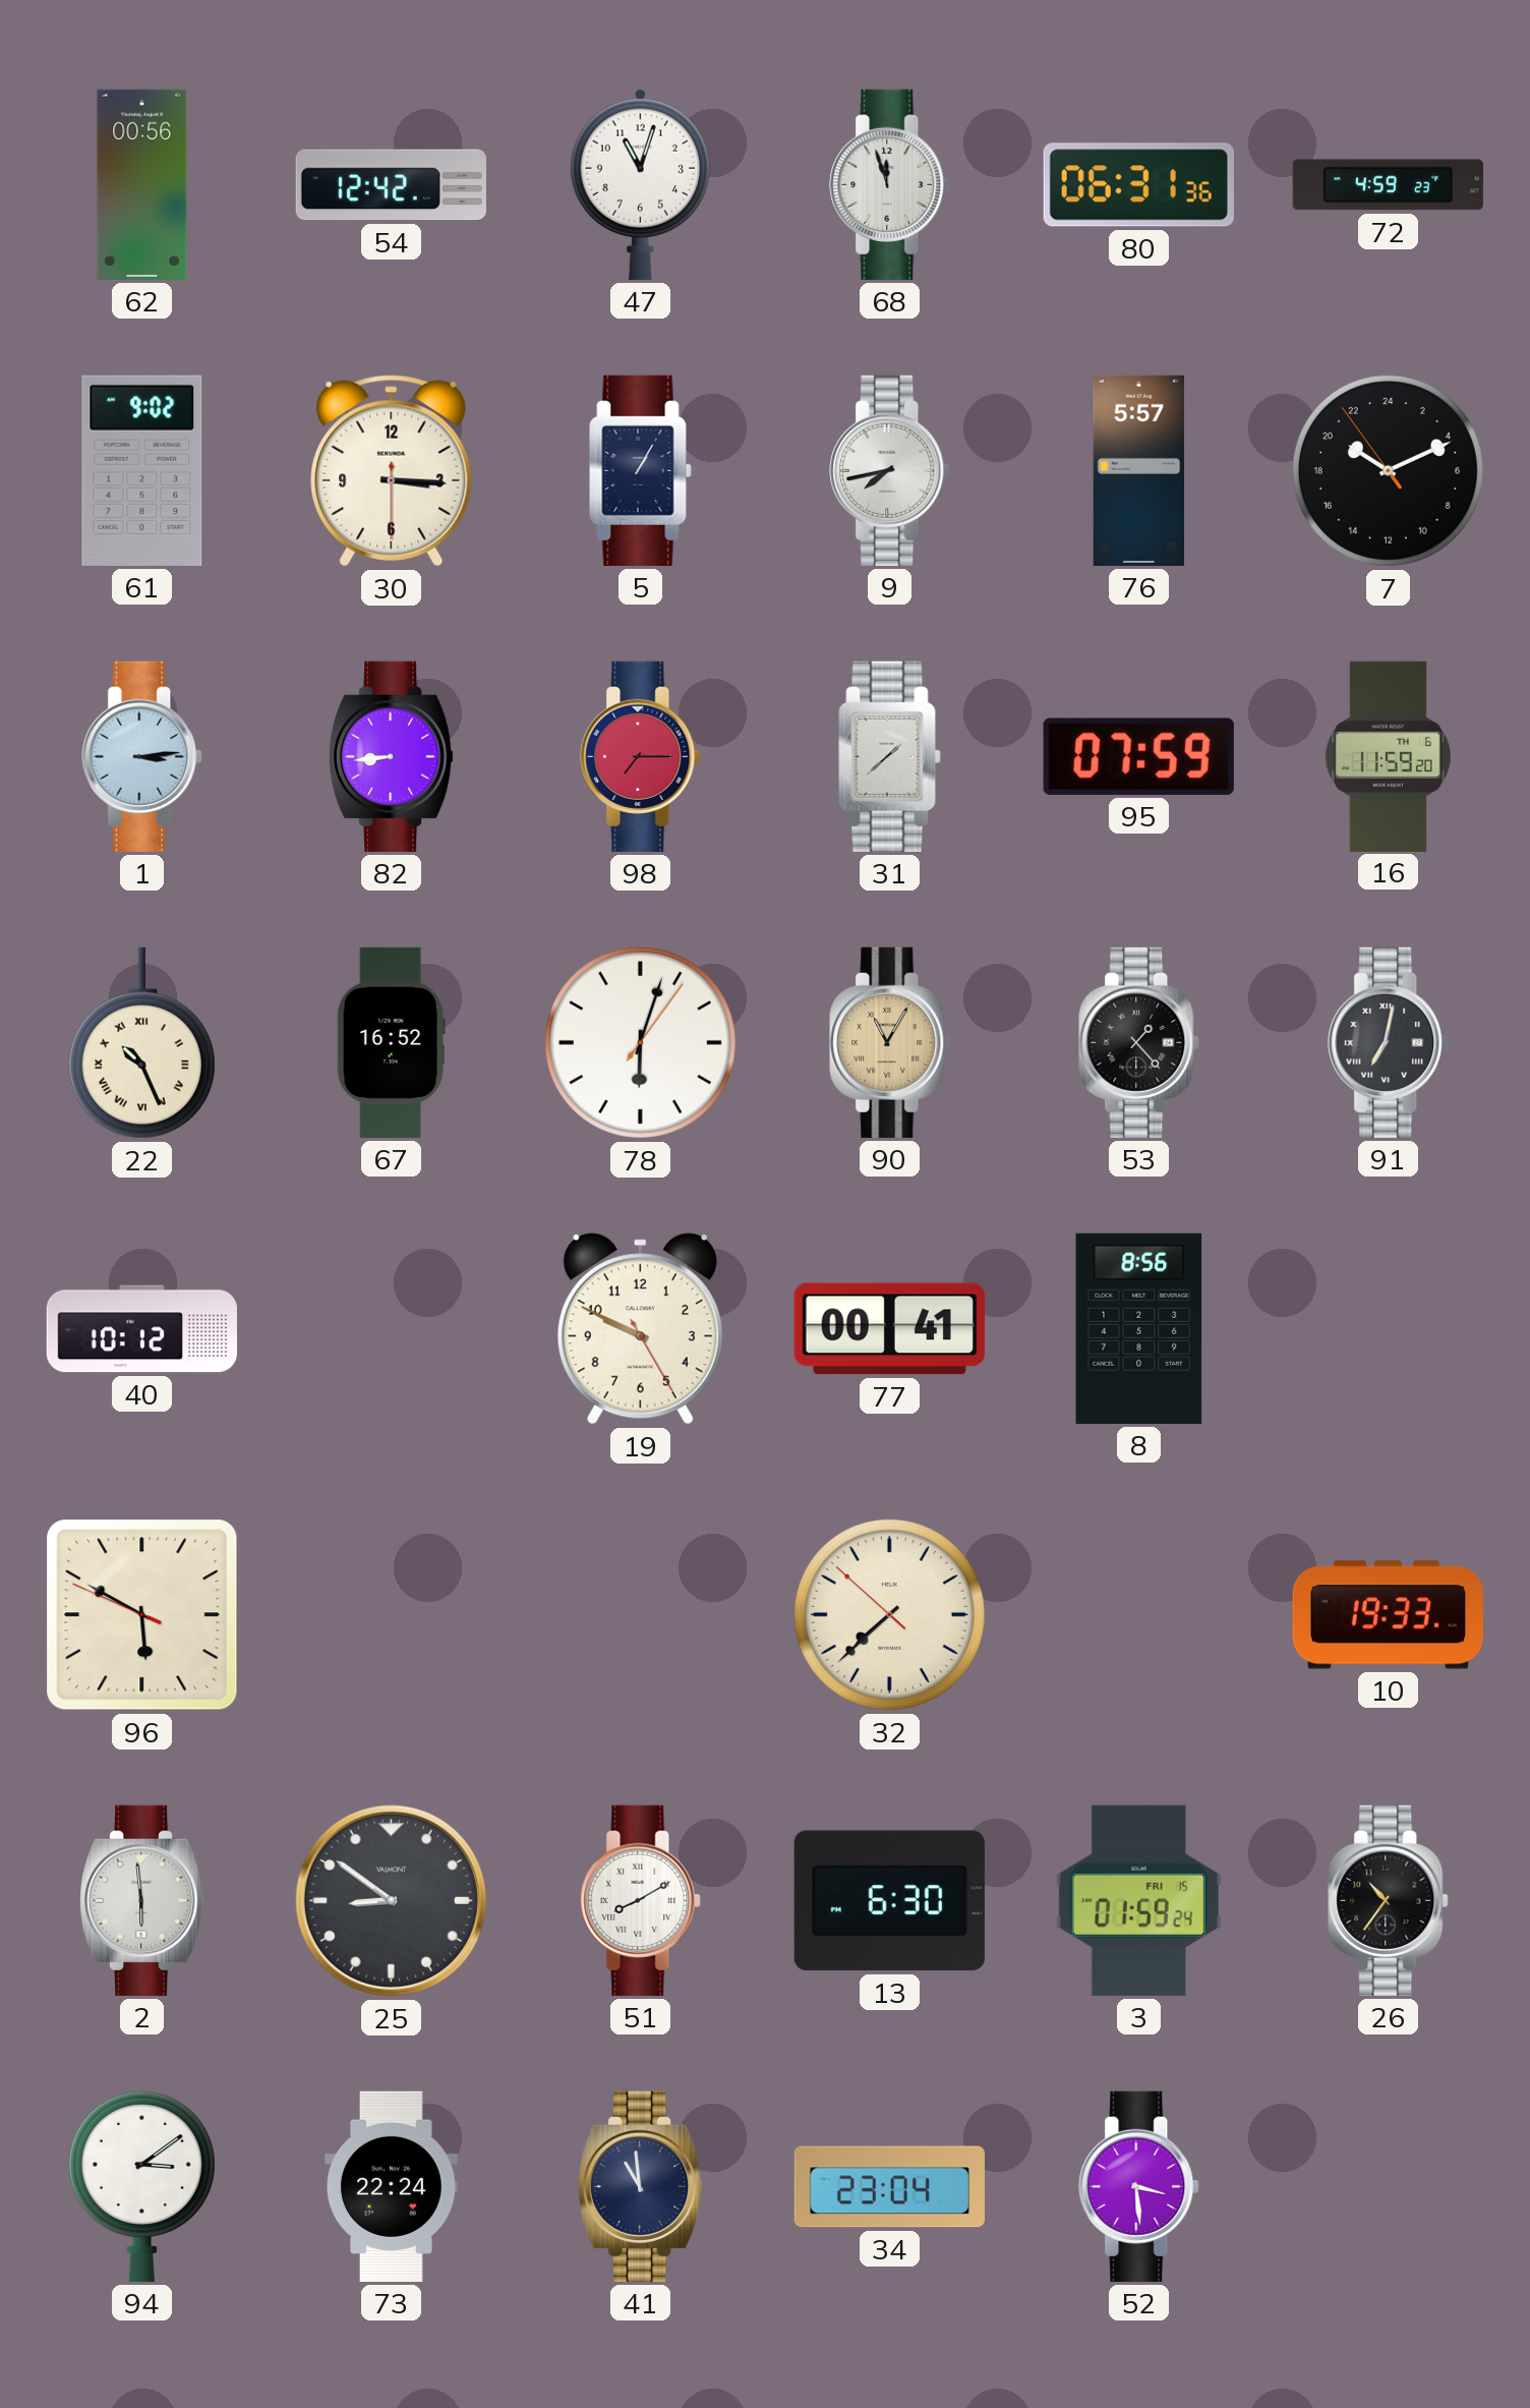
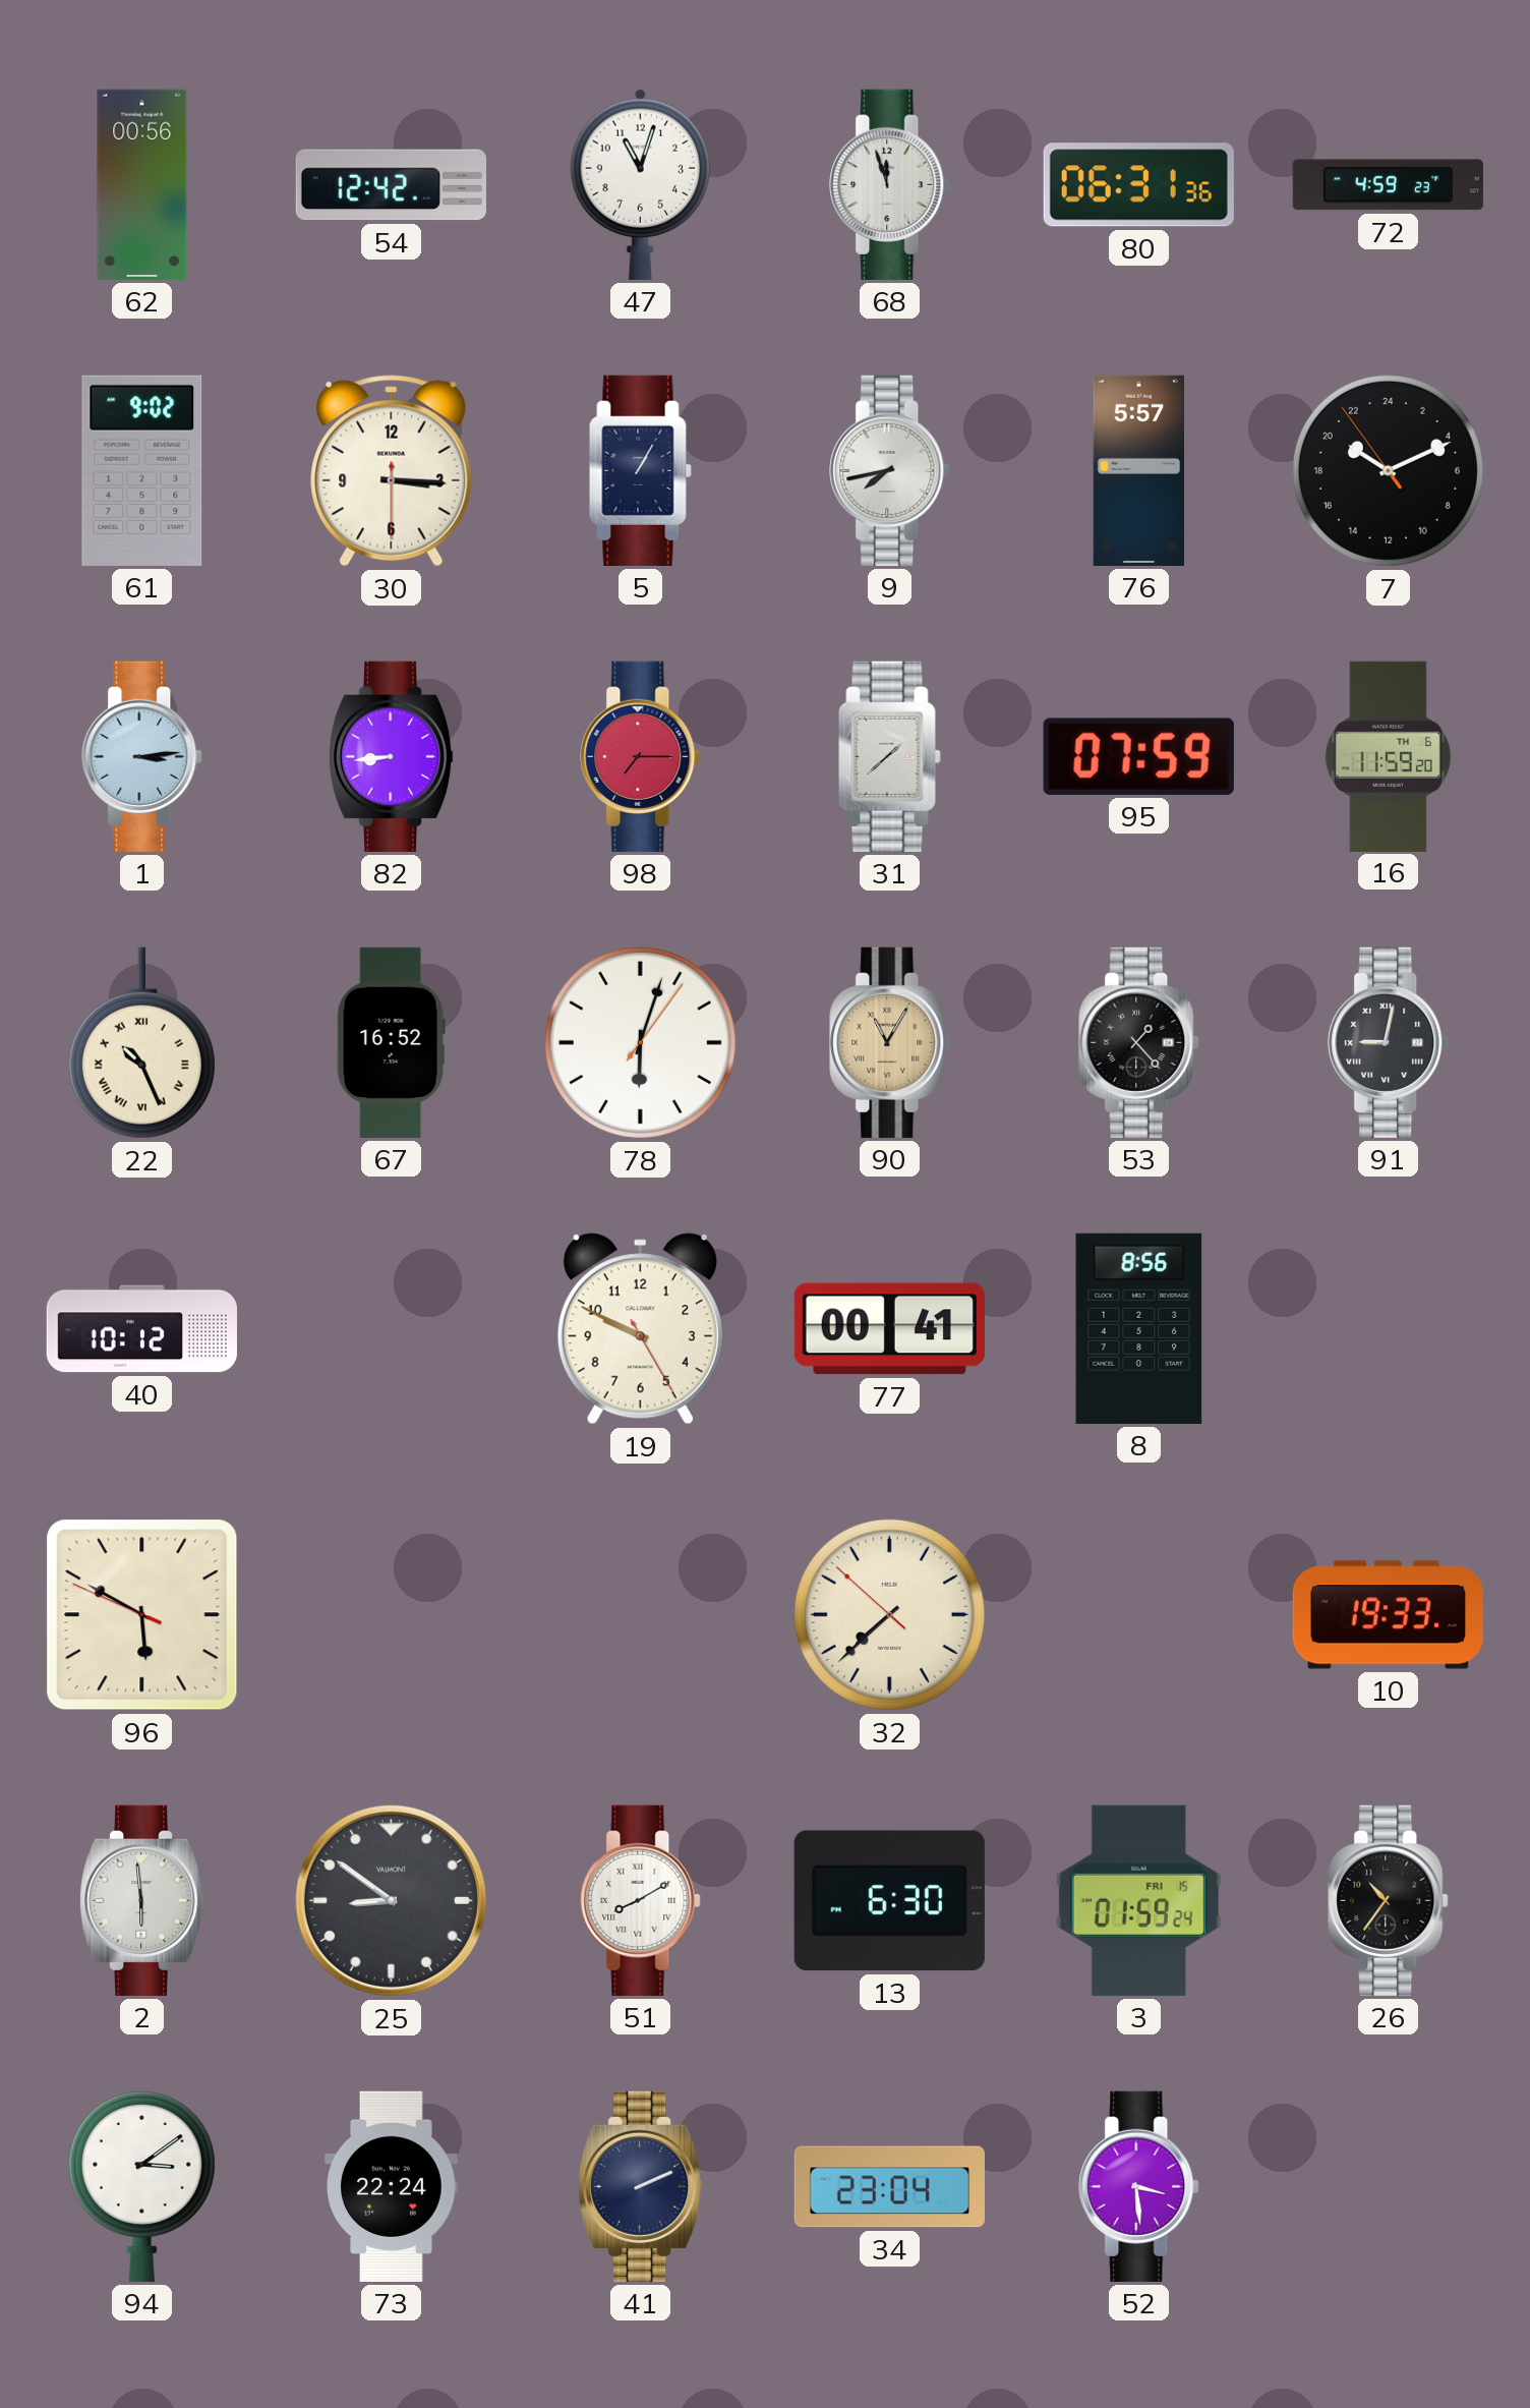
91: 7:02 -> 9:02
41: 10:59 -> 2:11
